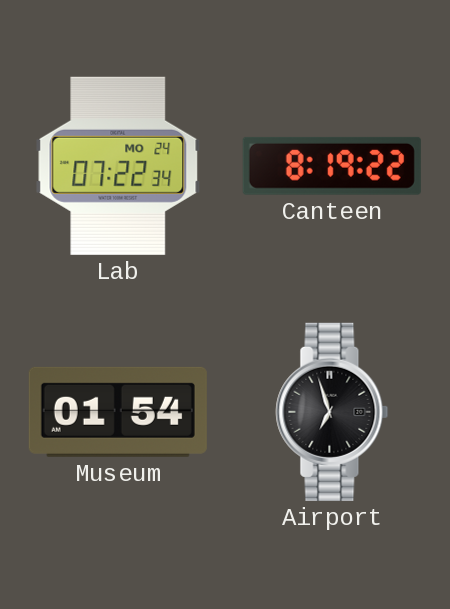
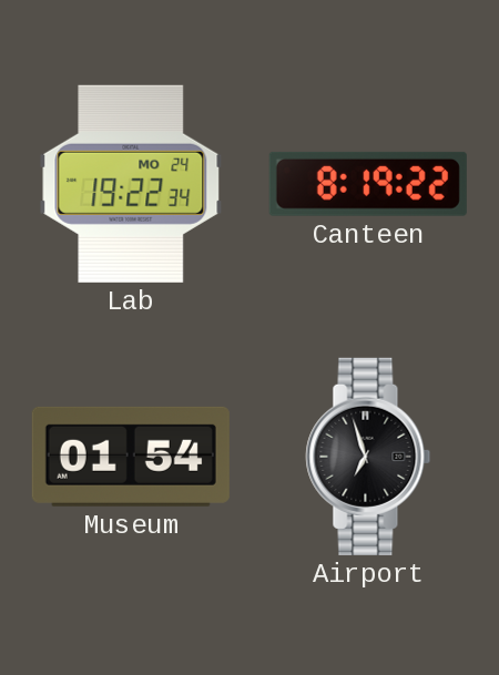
Lab: 07:22 -> 19:22
